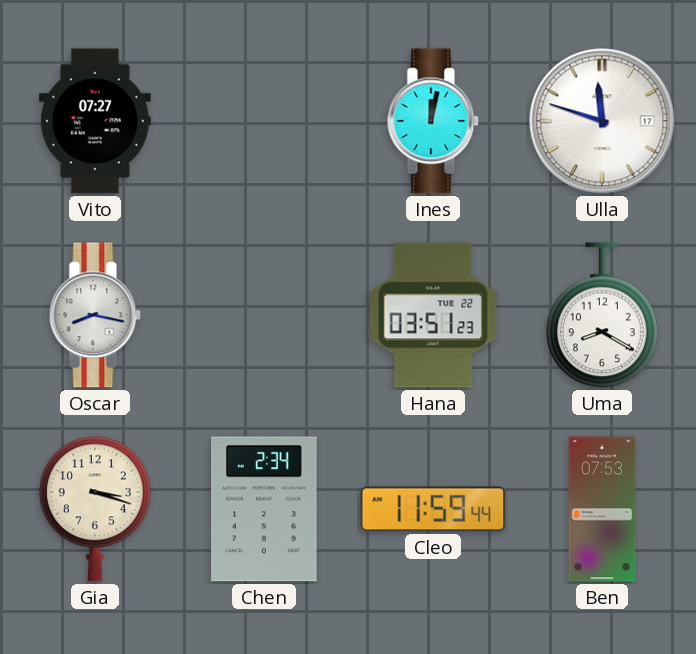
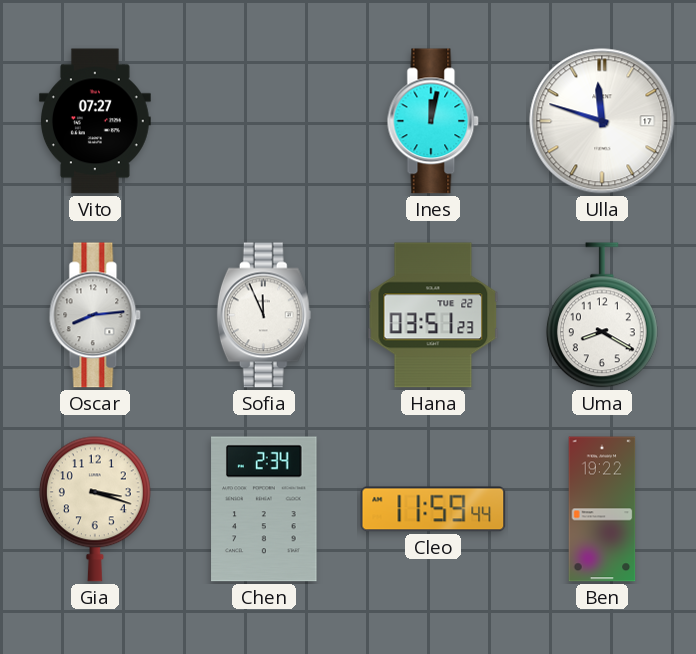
Oscar: 8:17 -> 8:14
Sofia: none -> 11:56
Ben: 07:53 -> 19:22
